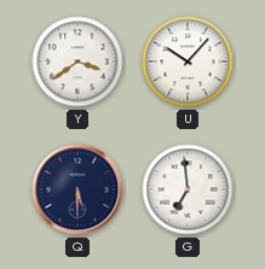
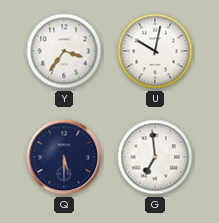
Y: 3:39 -> 3:36
U: 10:07 -> 10:02
